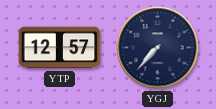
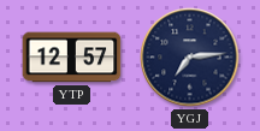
YGJ: 7:37 -> 7:14
